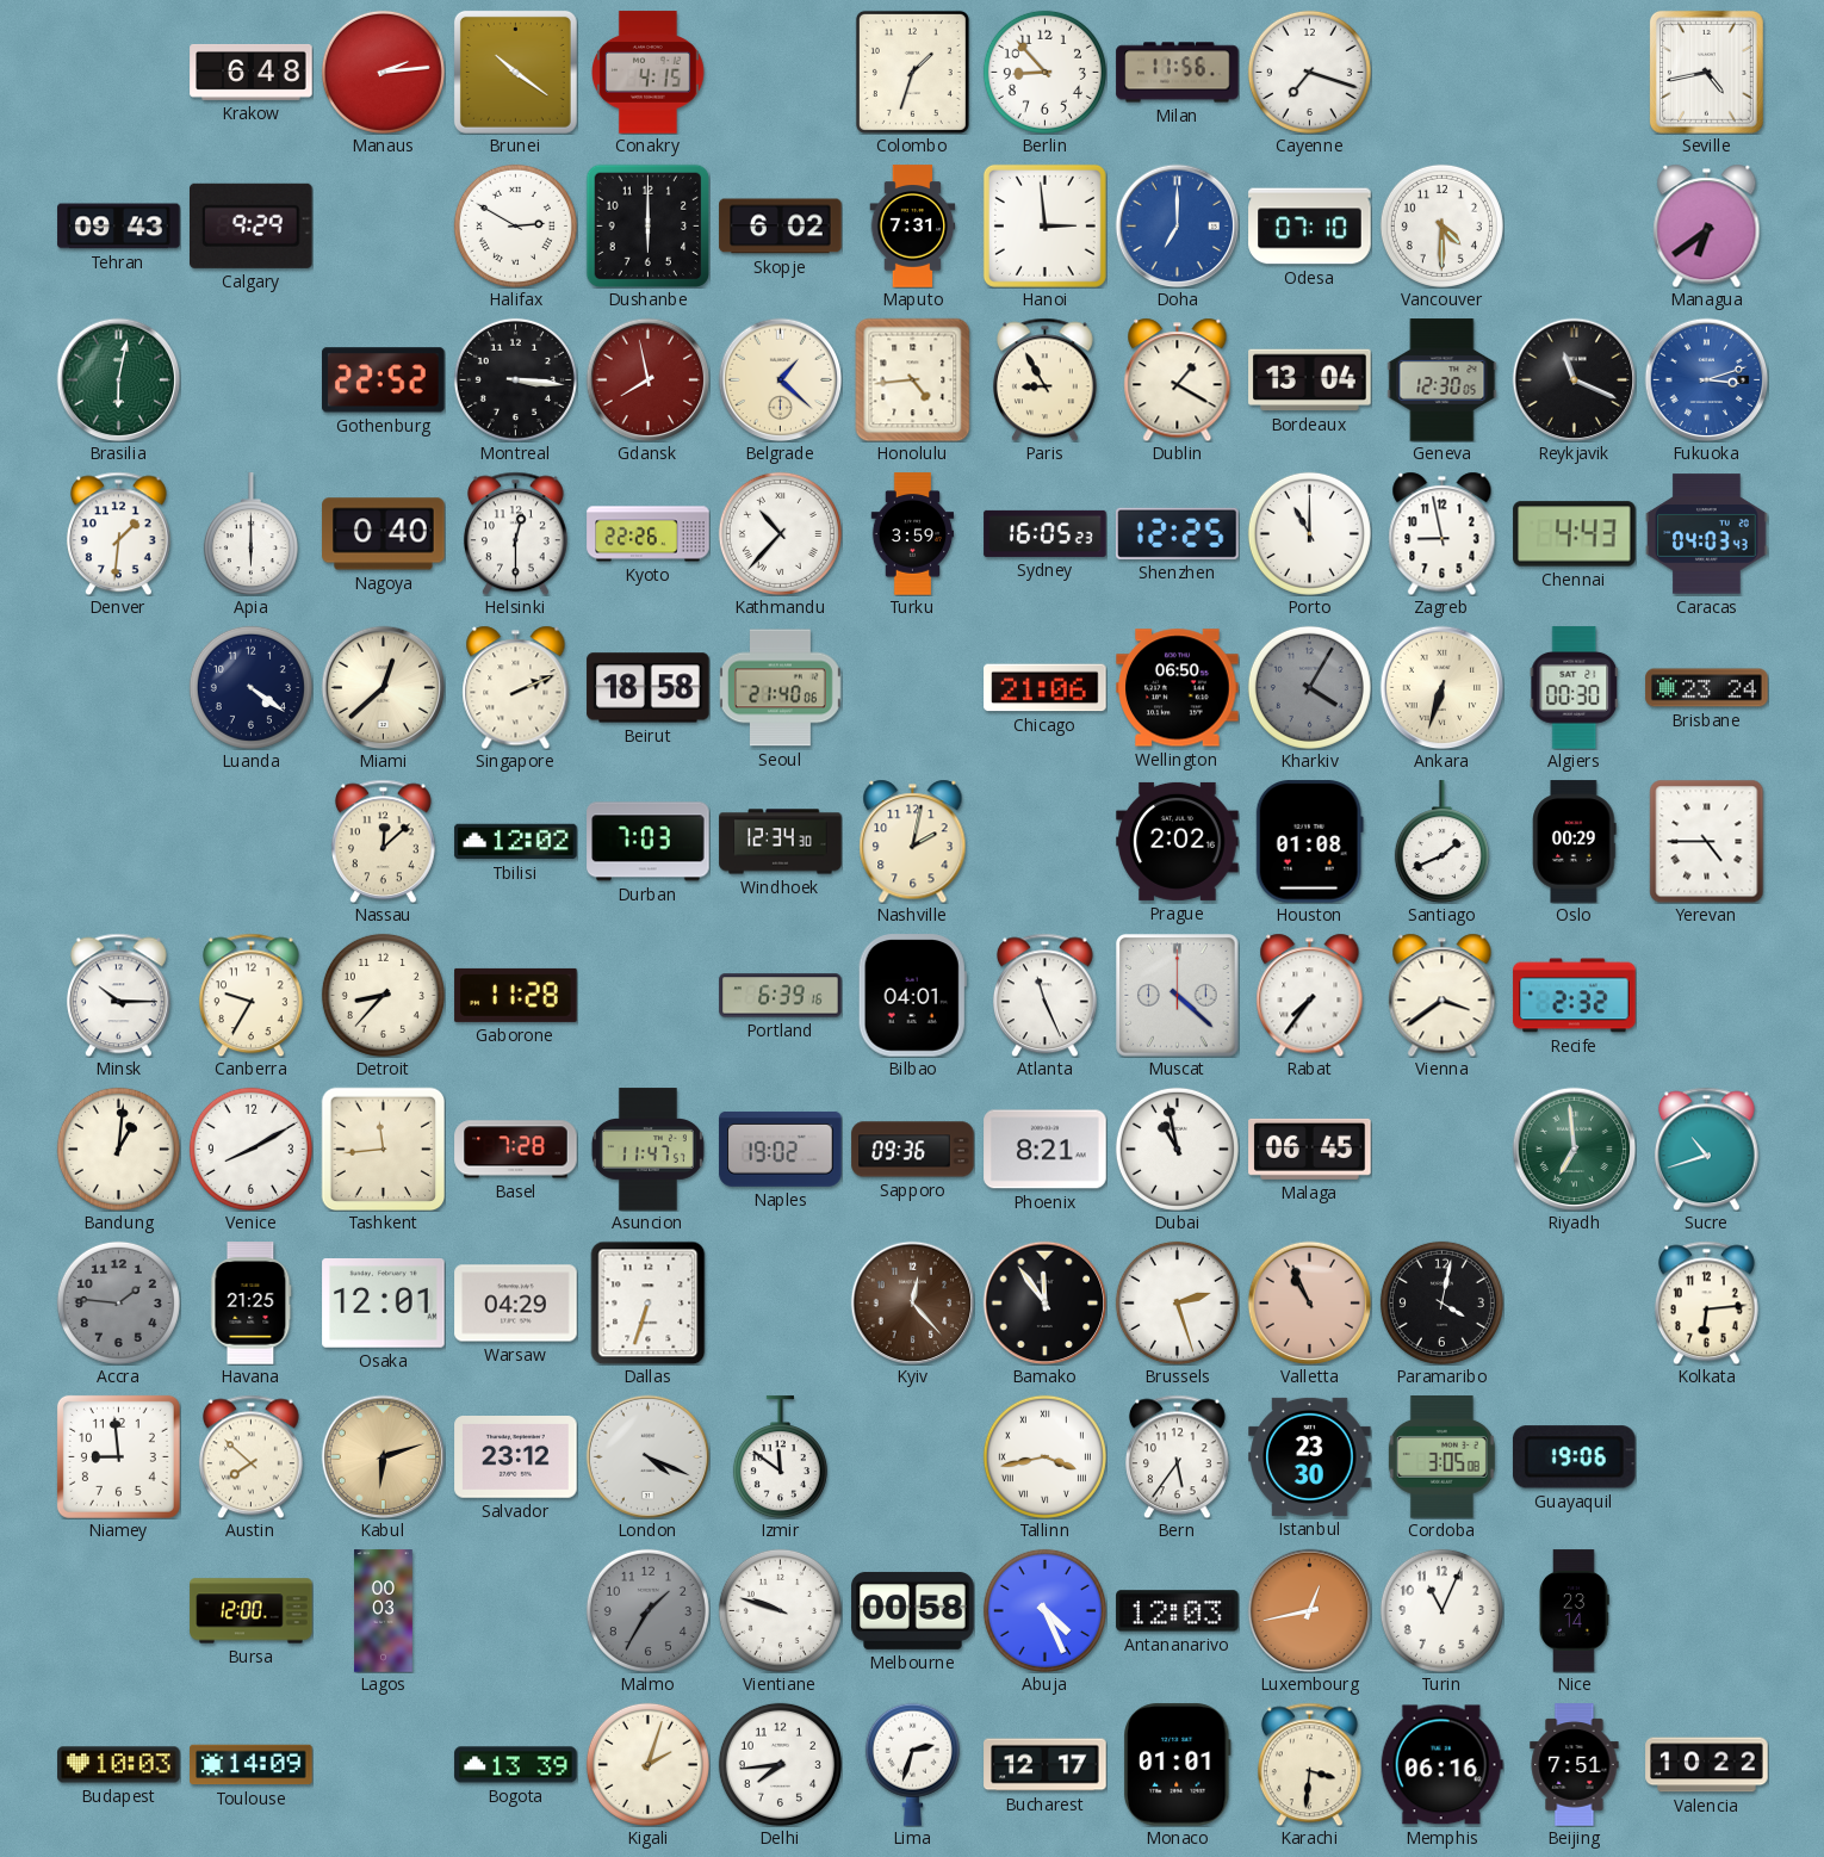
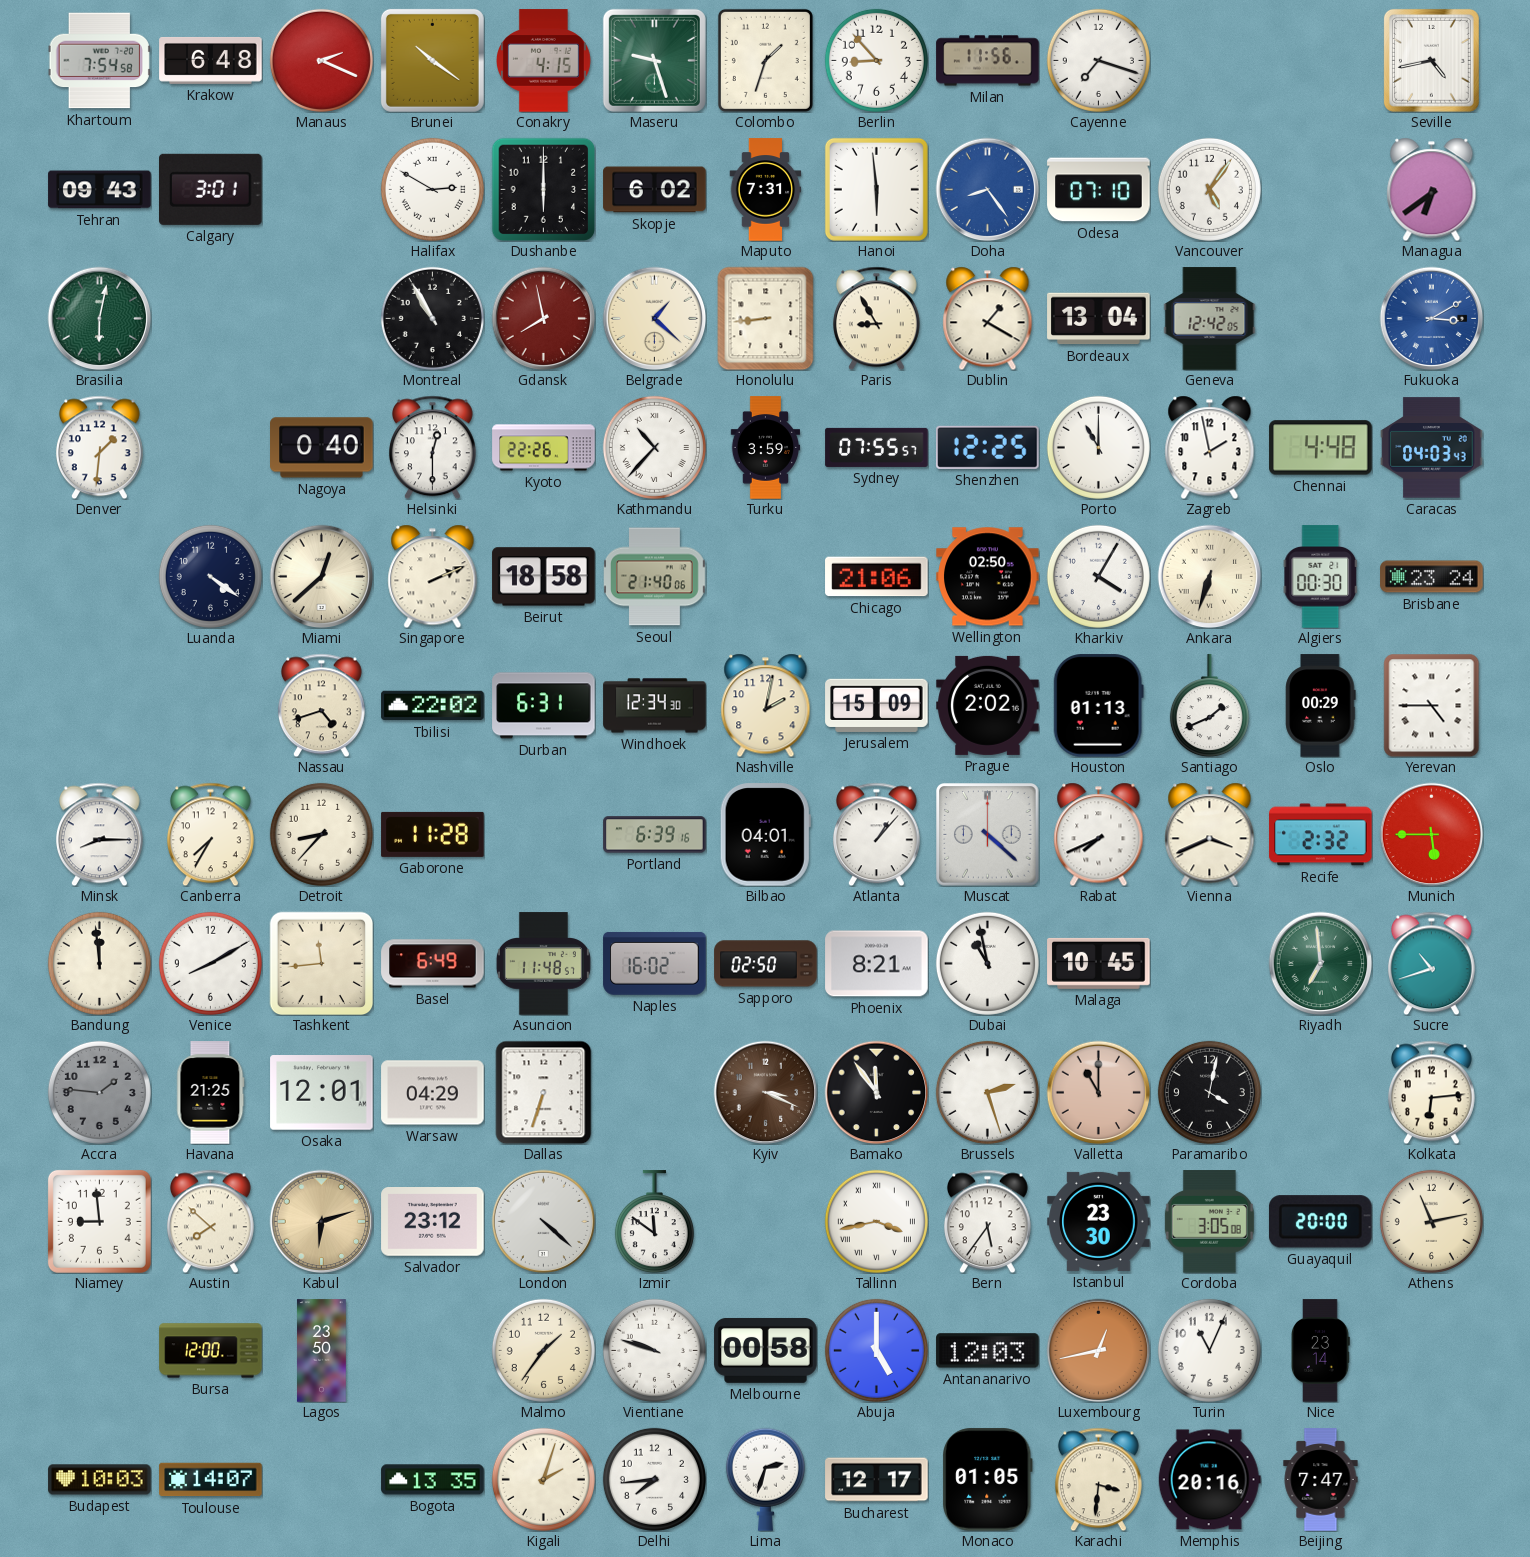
Khartoum: none -> 7:54
Manaus: 2:14 -> 2:19
Maseru: none -> 9:27
Calgary: 9:29 -> 3:01
Hanoi: 2:59 -> 5:59
Doha: 7:00 -> 8:24
Vancouver: 4:30 -> 5:06
Gothenburg: 22:52 -> none
Montreal: 3:16 -> 10:55
Honolulu: 4:44 -> 8:44
Geneva: 12:30 -> 12:42
Reykjavik: 11:19 -> none
Fukuoka: 3:12 -> 3:10
Apia: 6:00 -> none
Sydney: 16:05 -> 07:55
Zagreb: 8:58 -> 1:58
Chennai: 4:43 -> 4:48
Wellington: 06:50 -> 02:50
Kharkiv dial: grey -> white
Nassau: 12:08 -> 4:42
Tbilisi: 12:02 -> 22:02
Durban: 7:03 -> 6:31
Jerusalem: none -> 15:09
Houston: 01:08 -> 01:13
Minsk: 10:15 -> 8:15
Canberra: 9:35 -> 7:35
Atlanta: 11:26 -> 1:07
Rabat: 7:36 -> 7:41
Vienna: 3:39 -> 3:41
Munich: none -> 5:45
Bandung: 1:01 -> 11:59
Basel: 7:28 -> 6:49
Asuncion: 11:47 -> 11:48
Naples: 19:02 -> 16:02
Sapporo: 09:36 -> 02:50
Malaga: 06:45 -> 10:45
Kyiv: 12:23 -> 3:19
Valletta: 10:56 -> 11:00
London: 4:19 -> 4:22
Guayaquil: 19:06 -> 20:00
Athens: none -> 11:13
Lagos: 00:03 -> 23:50
Malmo: 1:35 -> 1:36
Malmo dial: grey -> cream
Abuja: 4:26 -> 5:00
Toulouse: 14:09 -> 14:07
Bogota: 13:39 -> 13:35
Monaco: 01:01 -> 01:05
Memphis: 06:16 -> 20:16
Beijing: 7:51 -> 7:47
Valencia: 10:22 -> none
